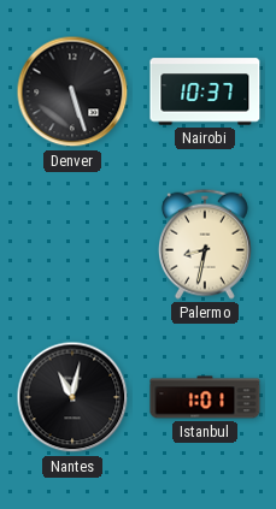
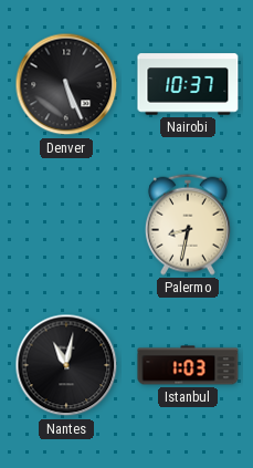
Denver: 5:27 -> 5:26
Istanbul: 1:01 -> 1:03
